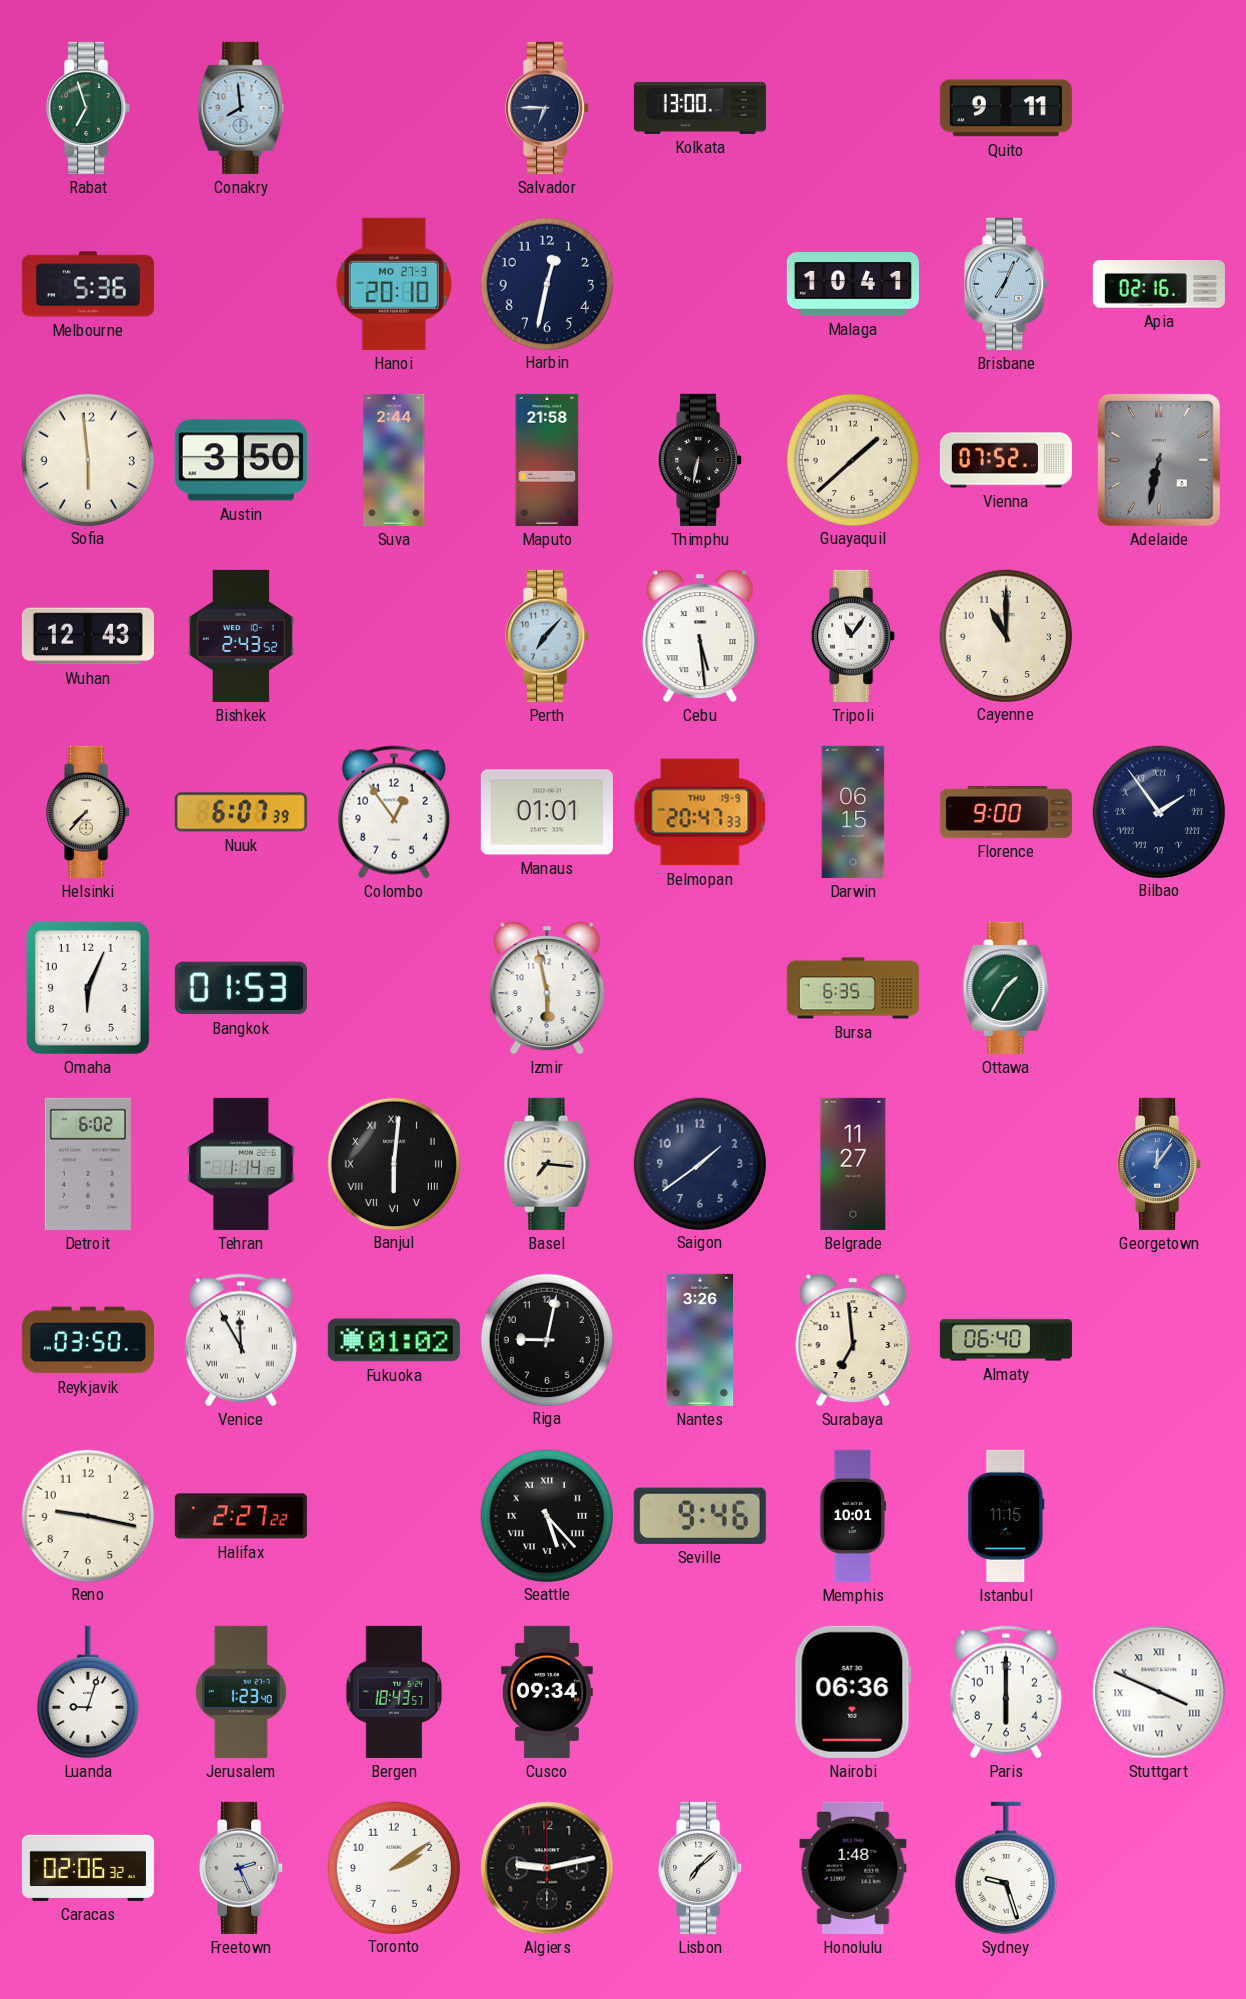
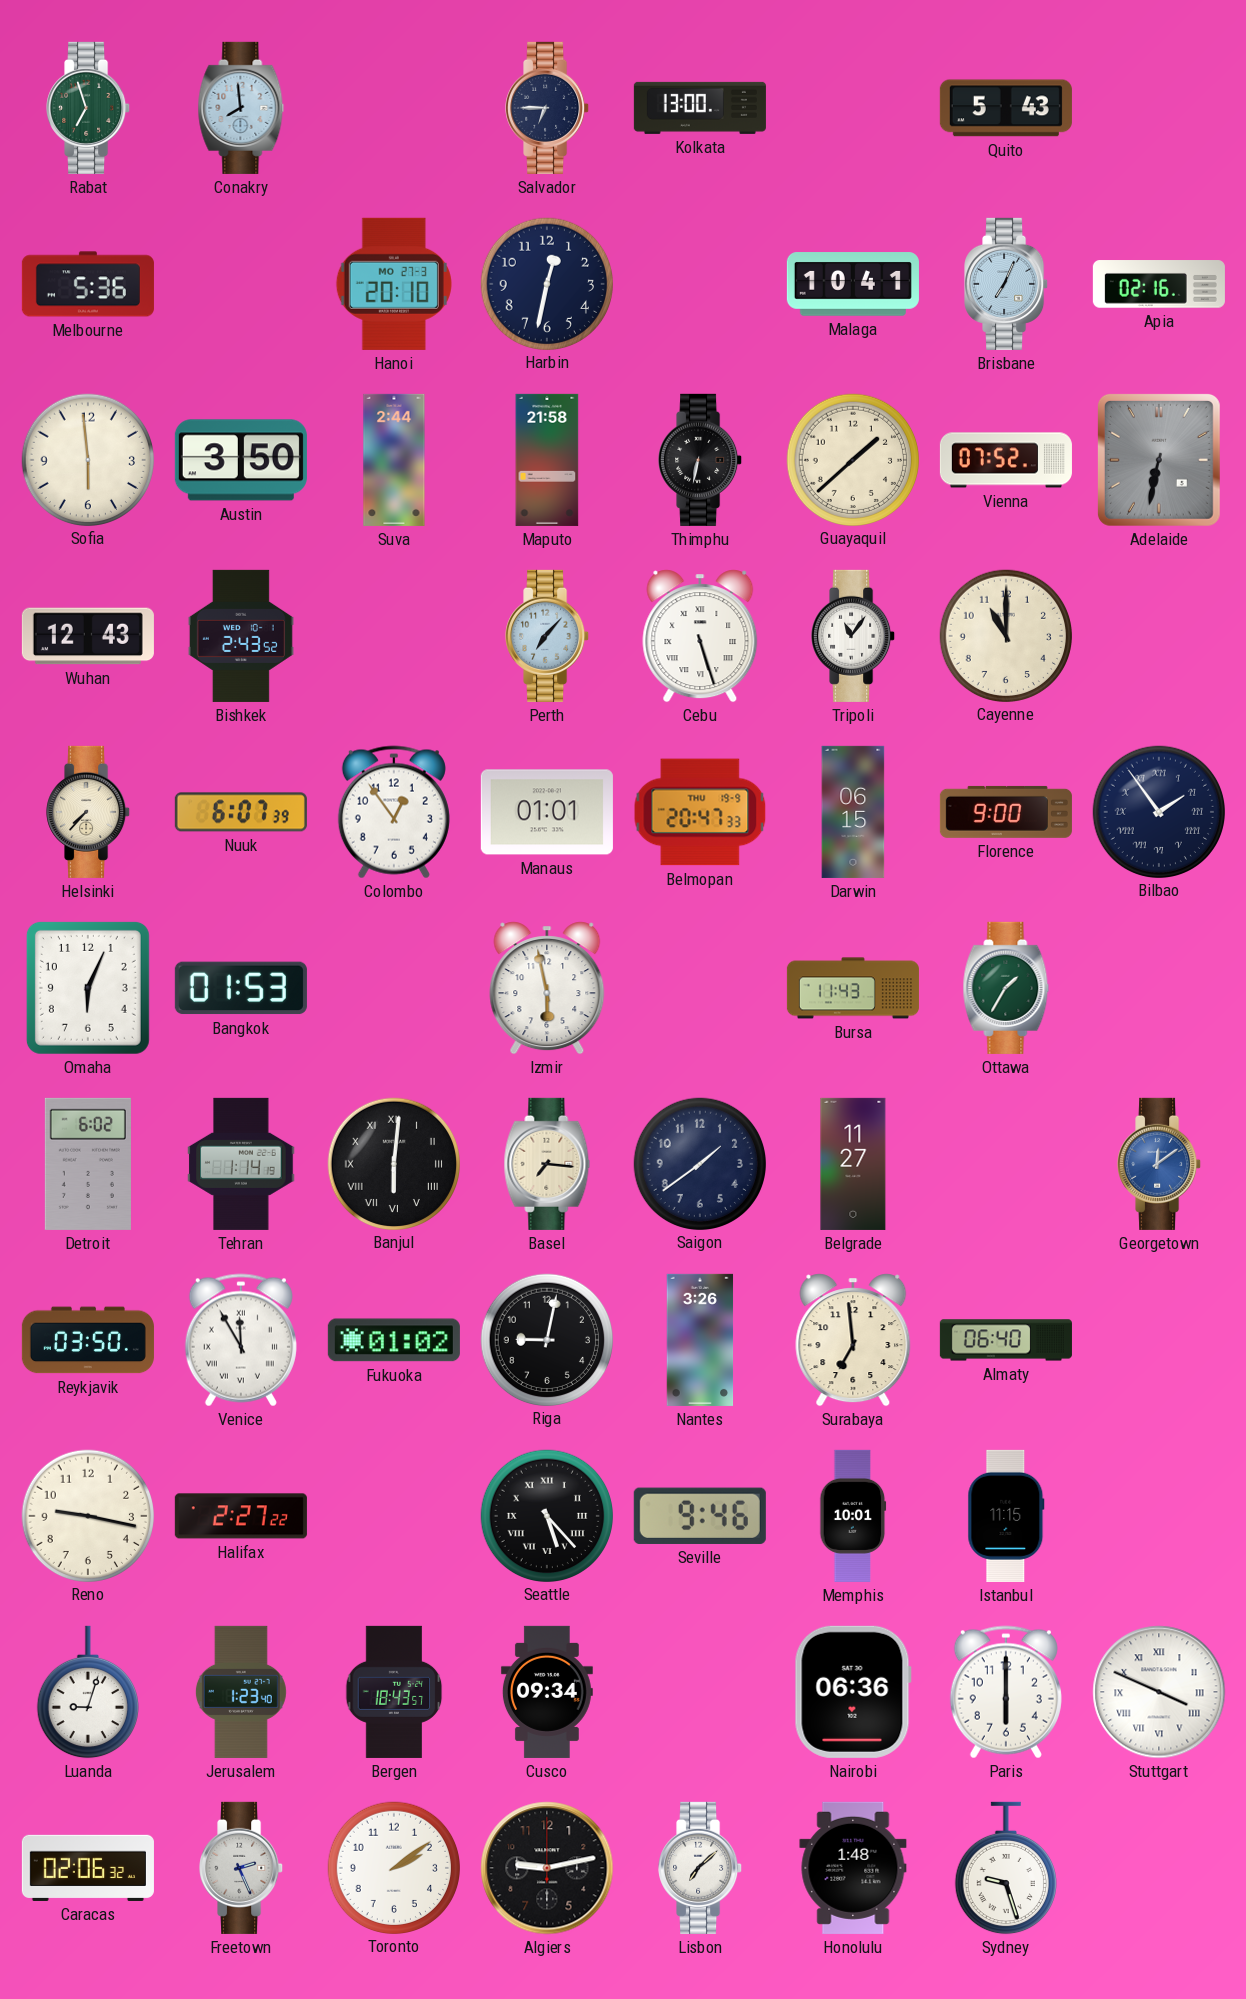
Quito: 9:11 -> 5:43
Cebu: 5:29 -> 5:27
Bursa: 6:35 -> 11:43
Georgetown: 12:06 -> 12:09
